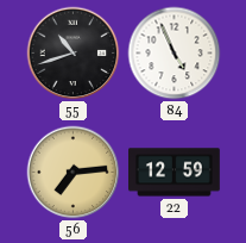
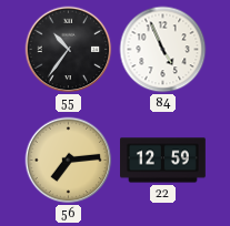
55: 10:42 -> 10:36
